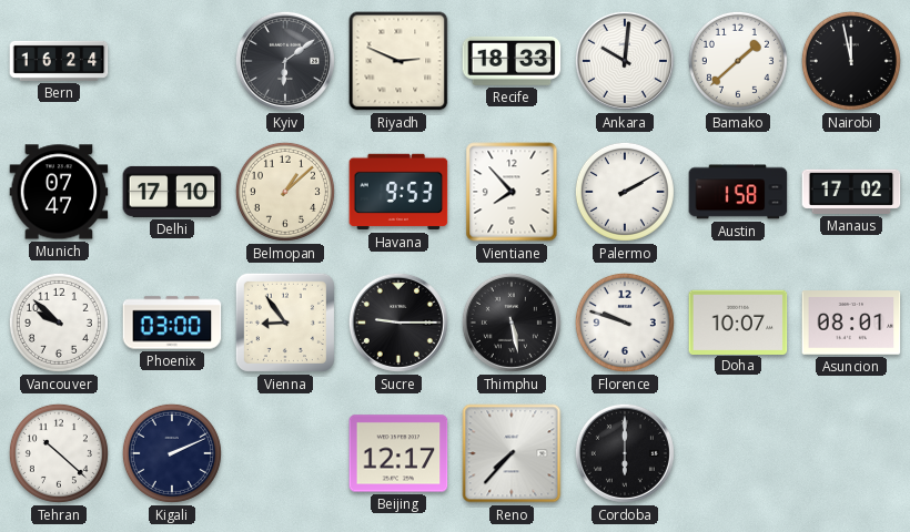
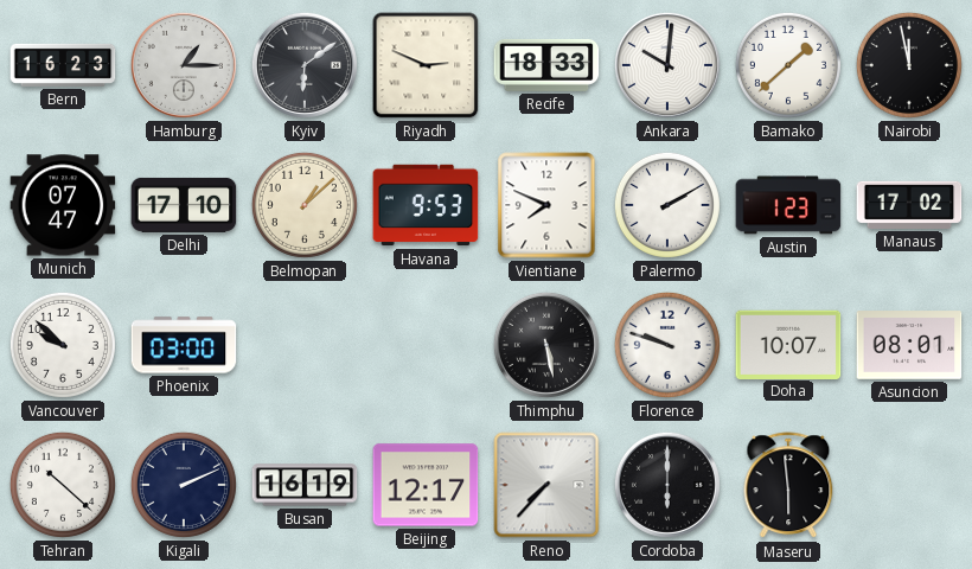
Bern: 16:24 -> 16:23
Hamburg: none -> 1:15
Vientiane: 7:53 -> 7:49
Austin: 1:58 -> 1:23
Vienna: 8:54 -> none
Sucre: 9:15 -> none
Busan: none -> 16:19
Maseru: none -> 5:59
